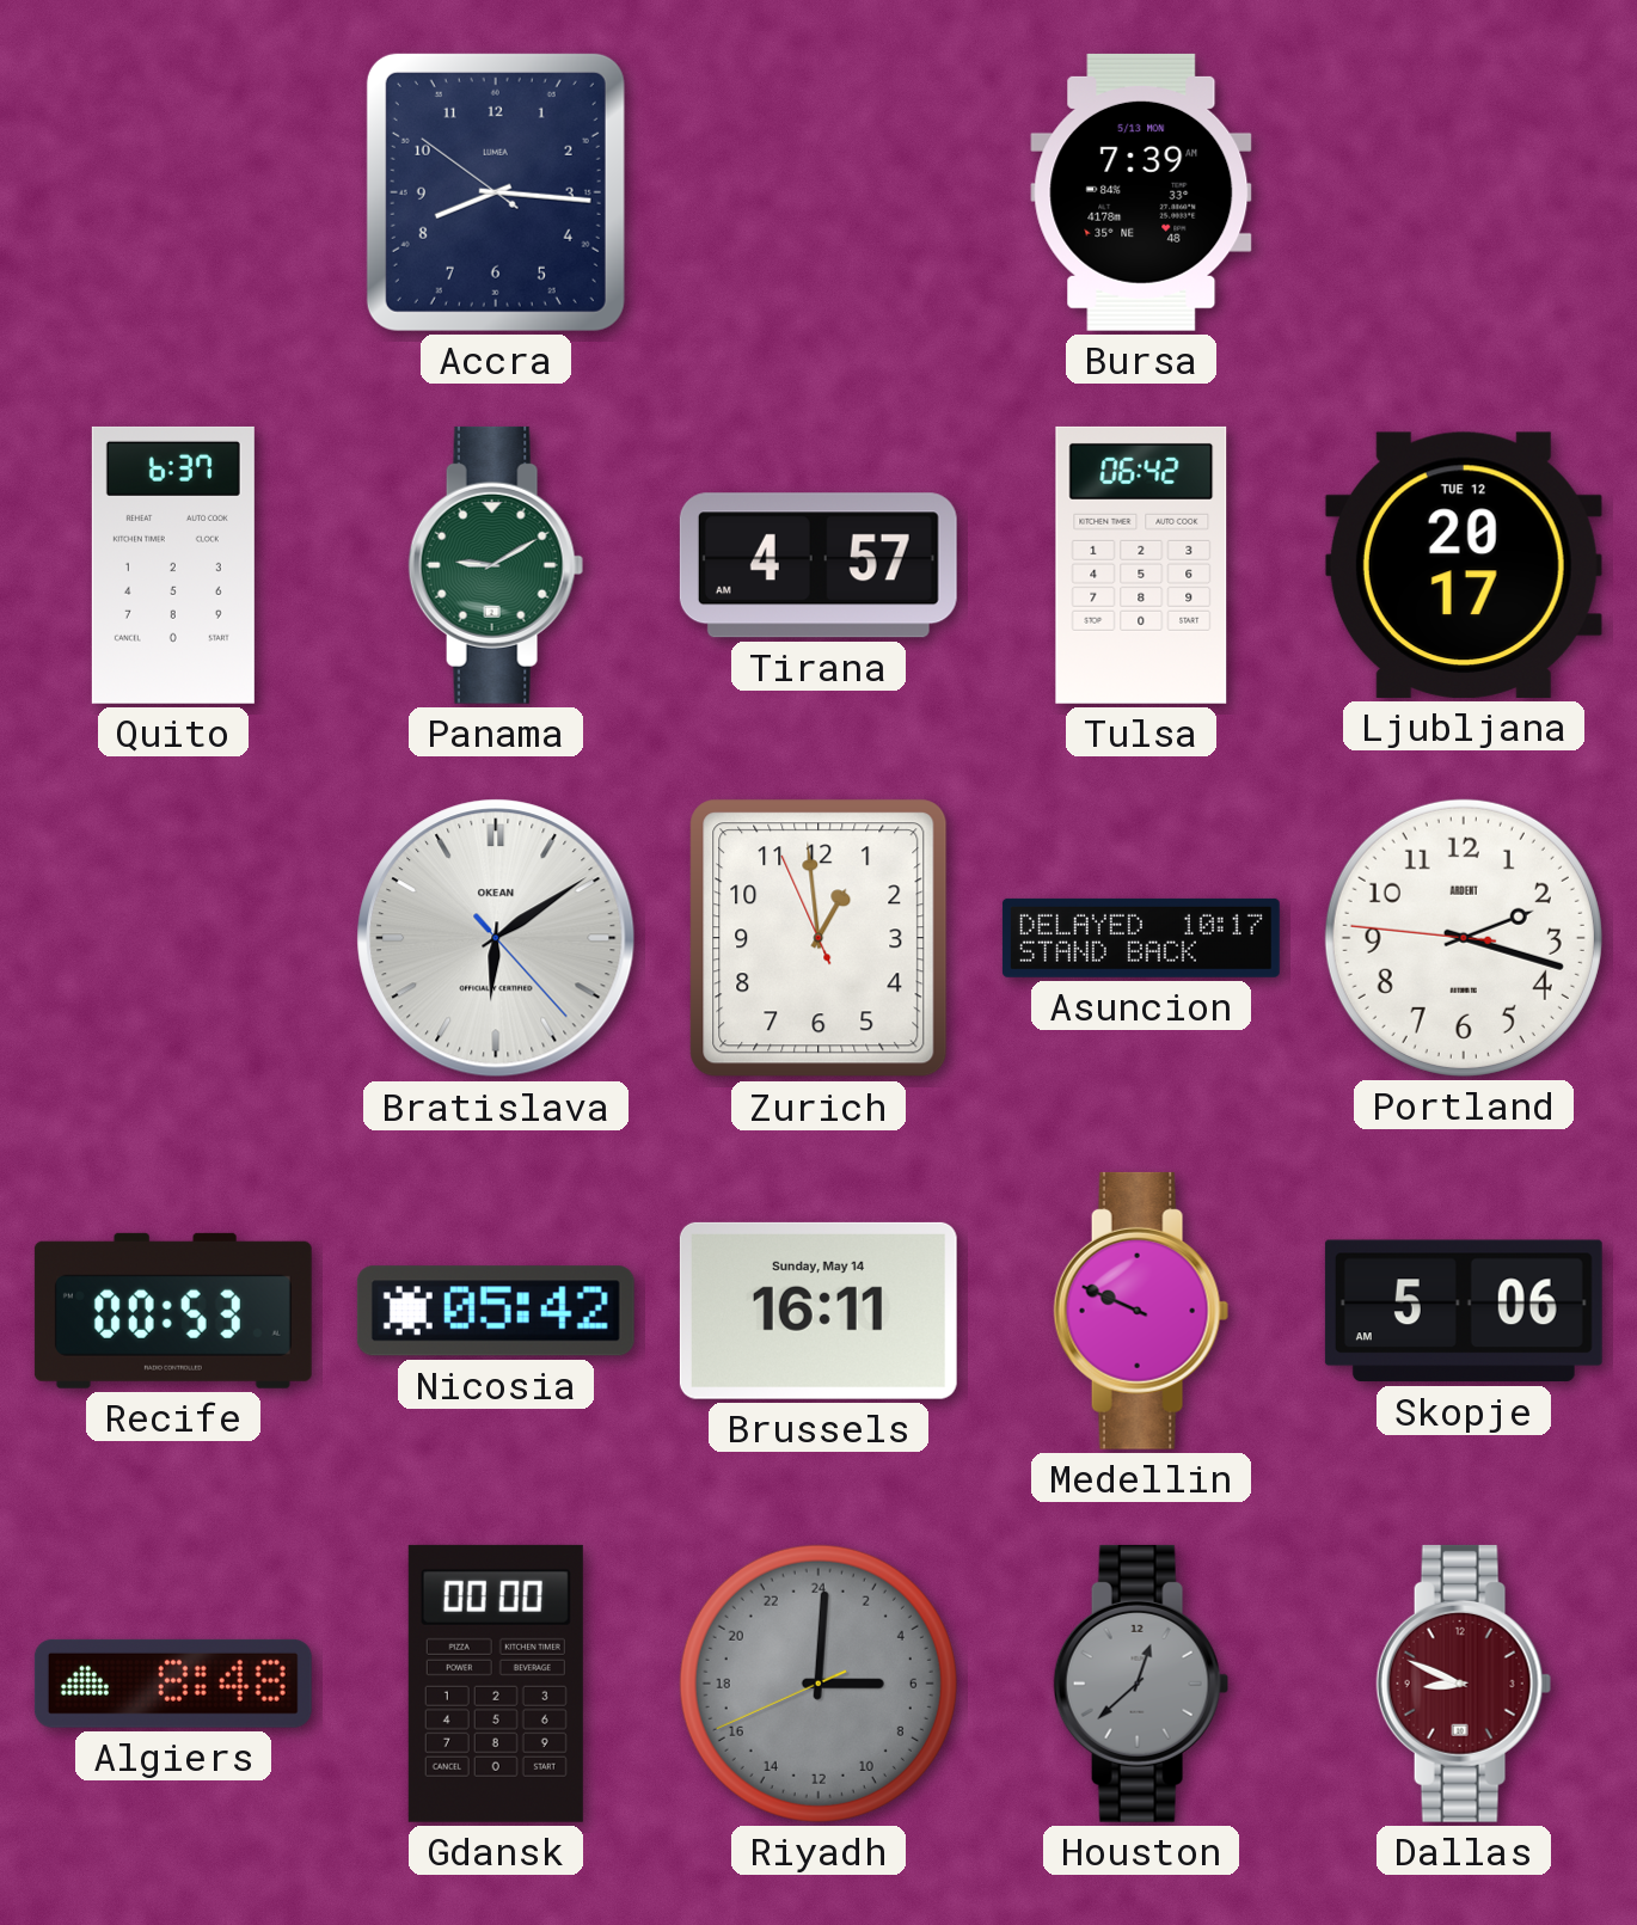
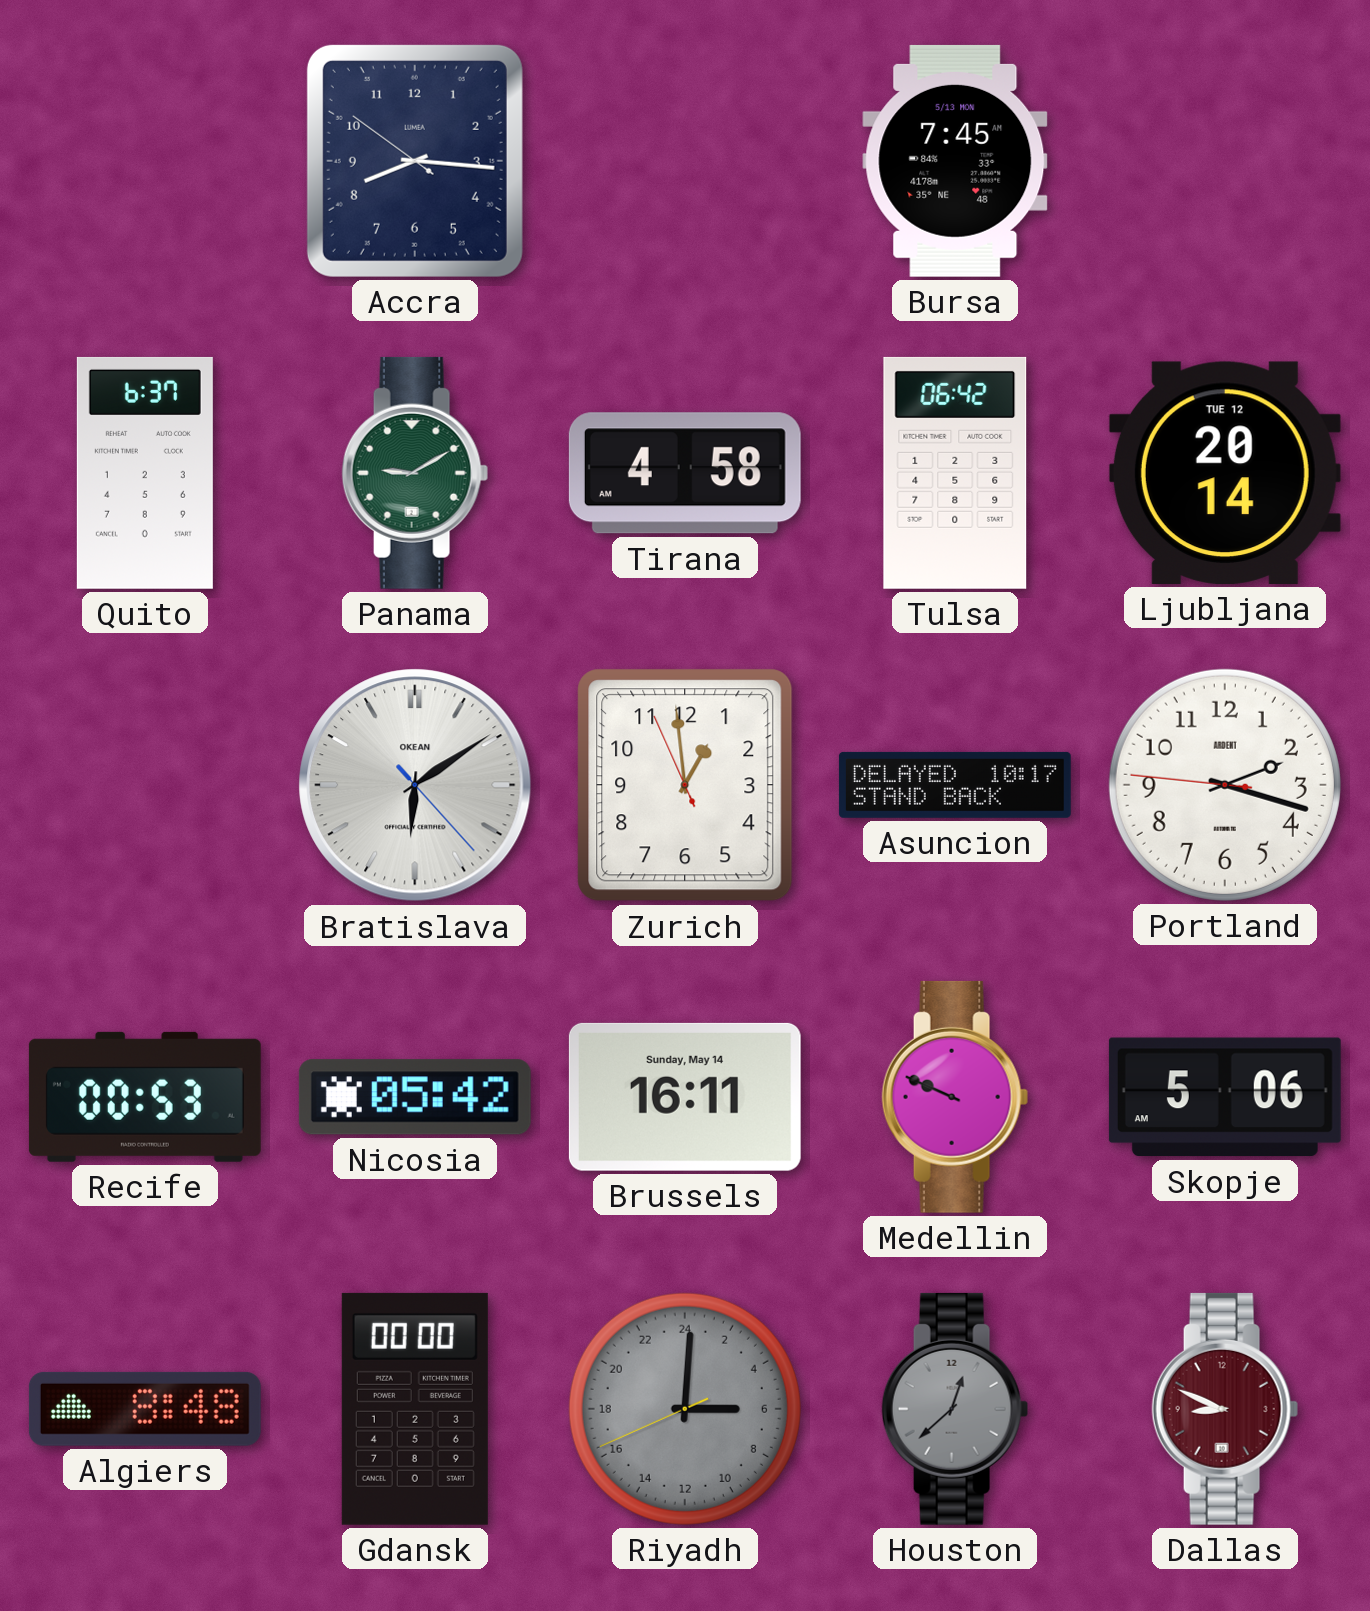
Bursa: 7:39 -> 7:45
Tirana: 4:57 -> 4:58
Ljubljana: 20:17 -> 20:14
